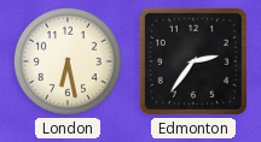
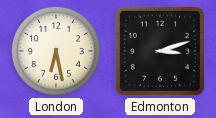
Edmonton: 2:36 -> 3:12
